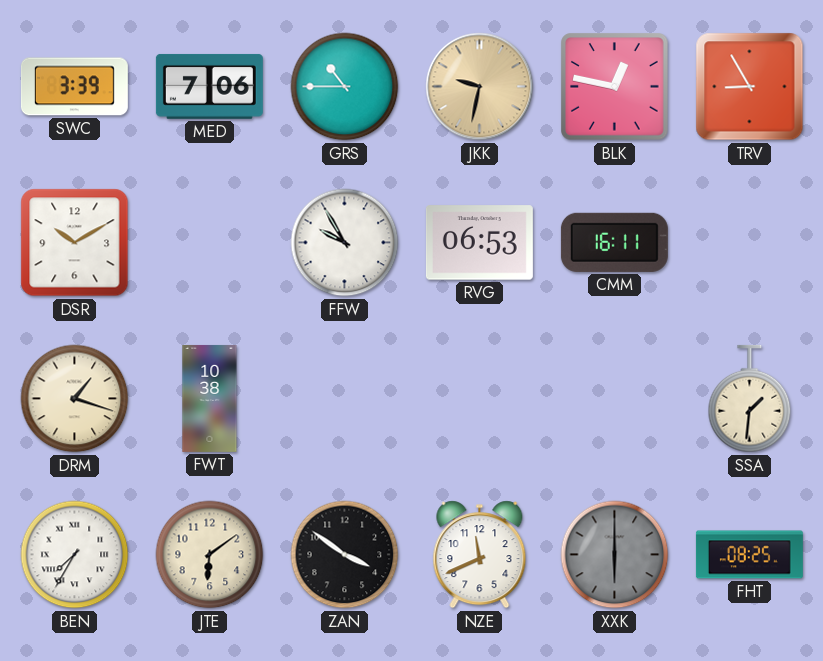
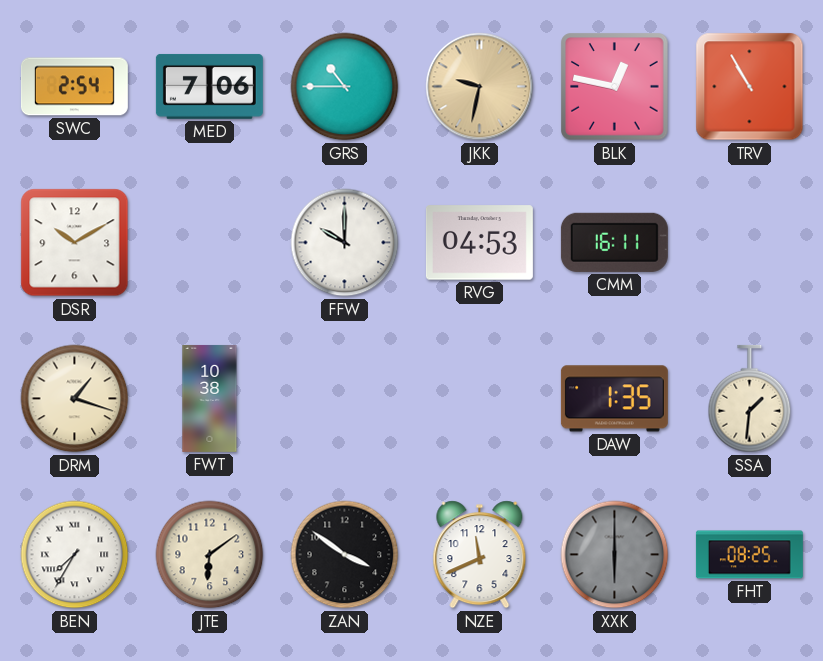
SWC: 3:39 -> 2:54
TRV: 8:55 -> 10:55
FFW: 9:55 -> 10:00
RVG: 06:53 -> 04:53
DAW: none -> 1:35
